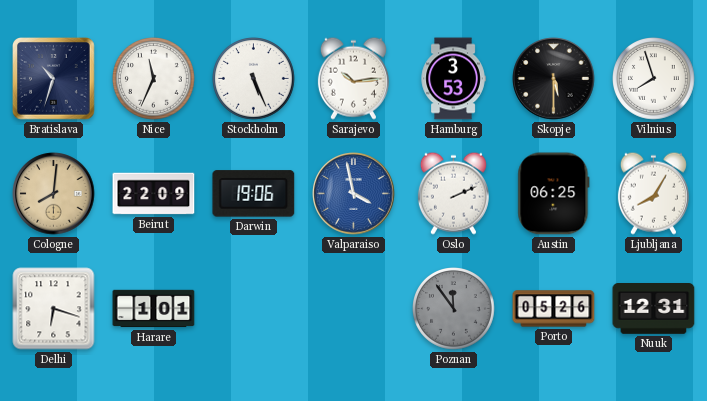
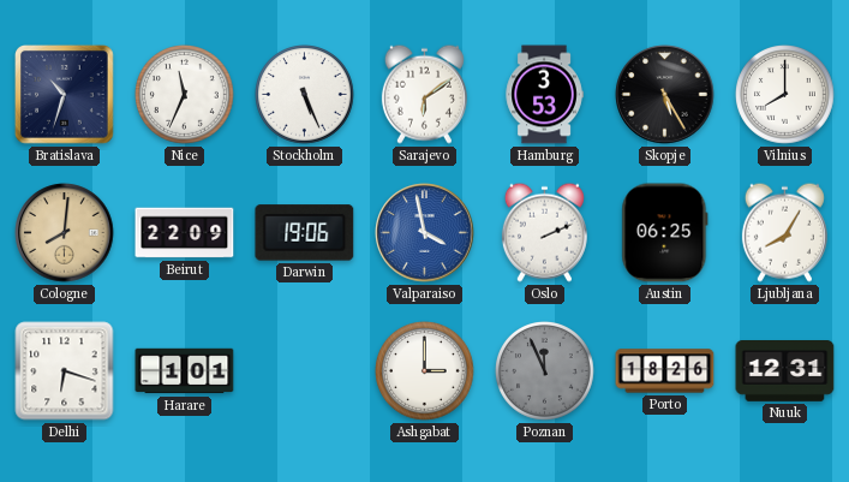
Sarajevo: 10:14 -> 6:09
Skopje: 5:30 -> 5:25
Vilnius: 7:57 -> 8:00
Ashgabat: none -> 3:00
Poznan: 11:54 -> 11:56
Porto: 05:26 -> 18:26
